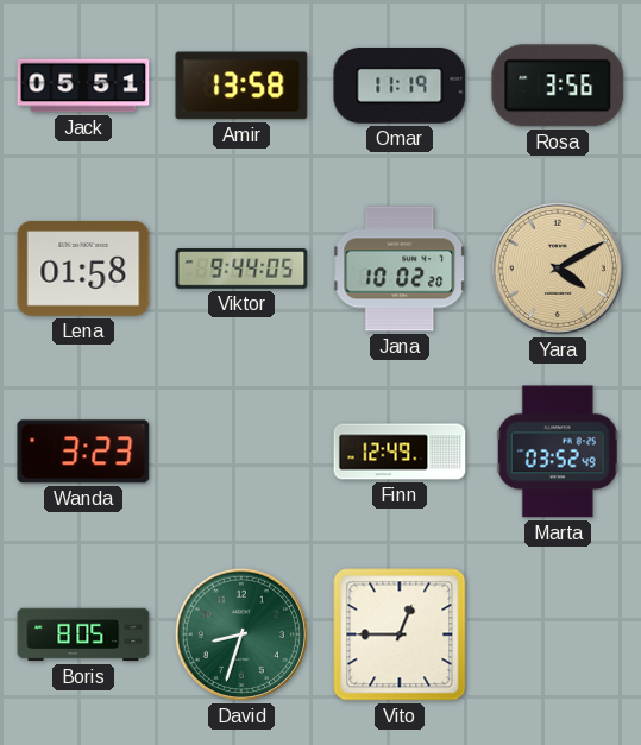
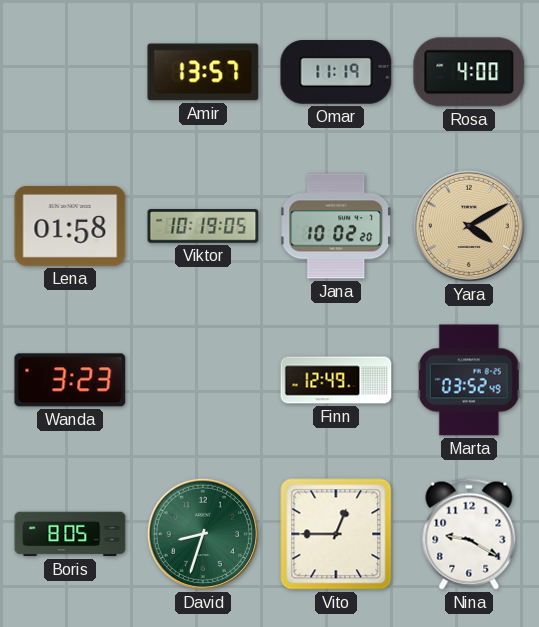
Jack: 05:51 -> none
Amir: 13:58 -> 13:57
Rosa: 3:56 -> 4:00
Viktor: 9:44 -> 10:19
Nina: none -> 9:20
